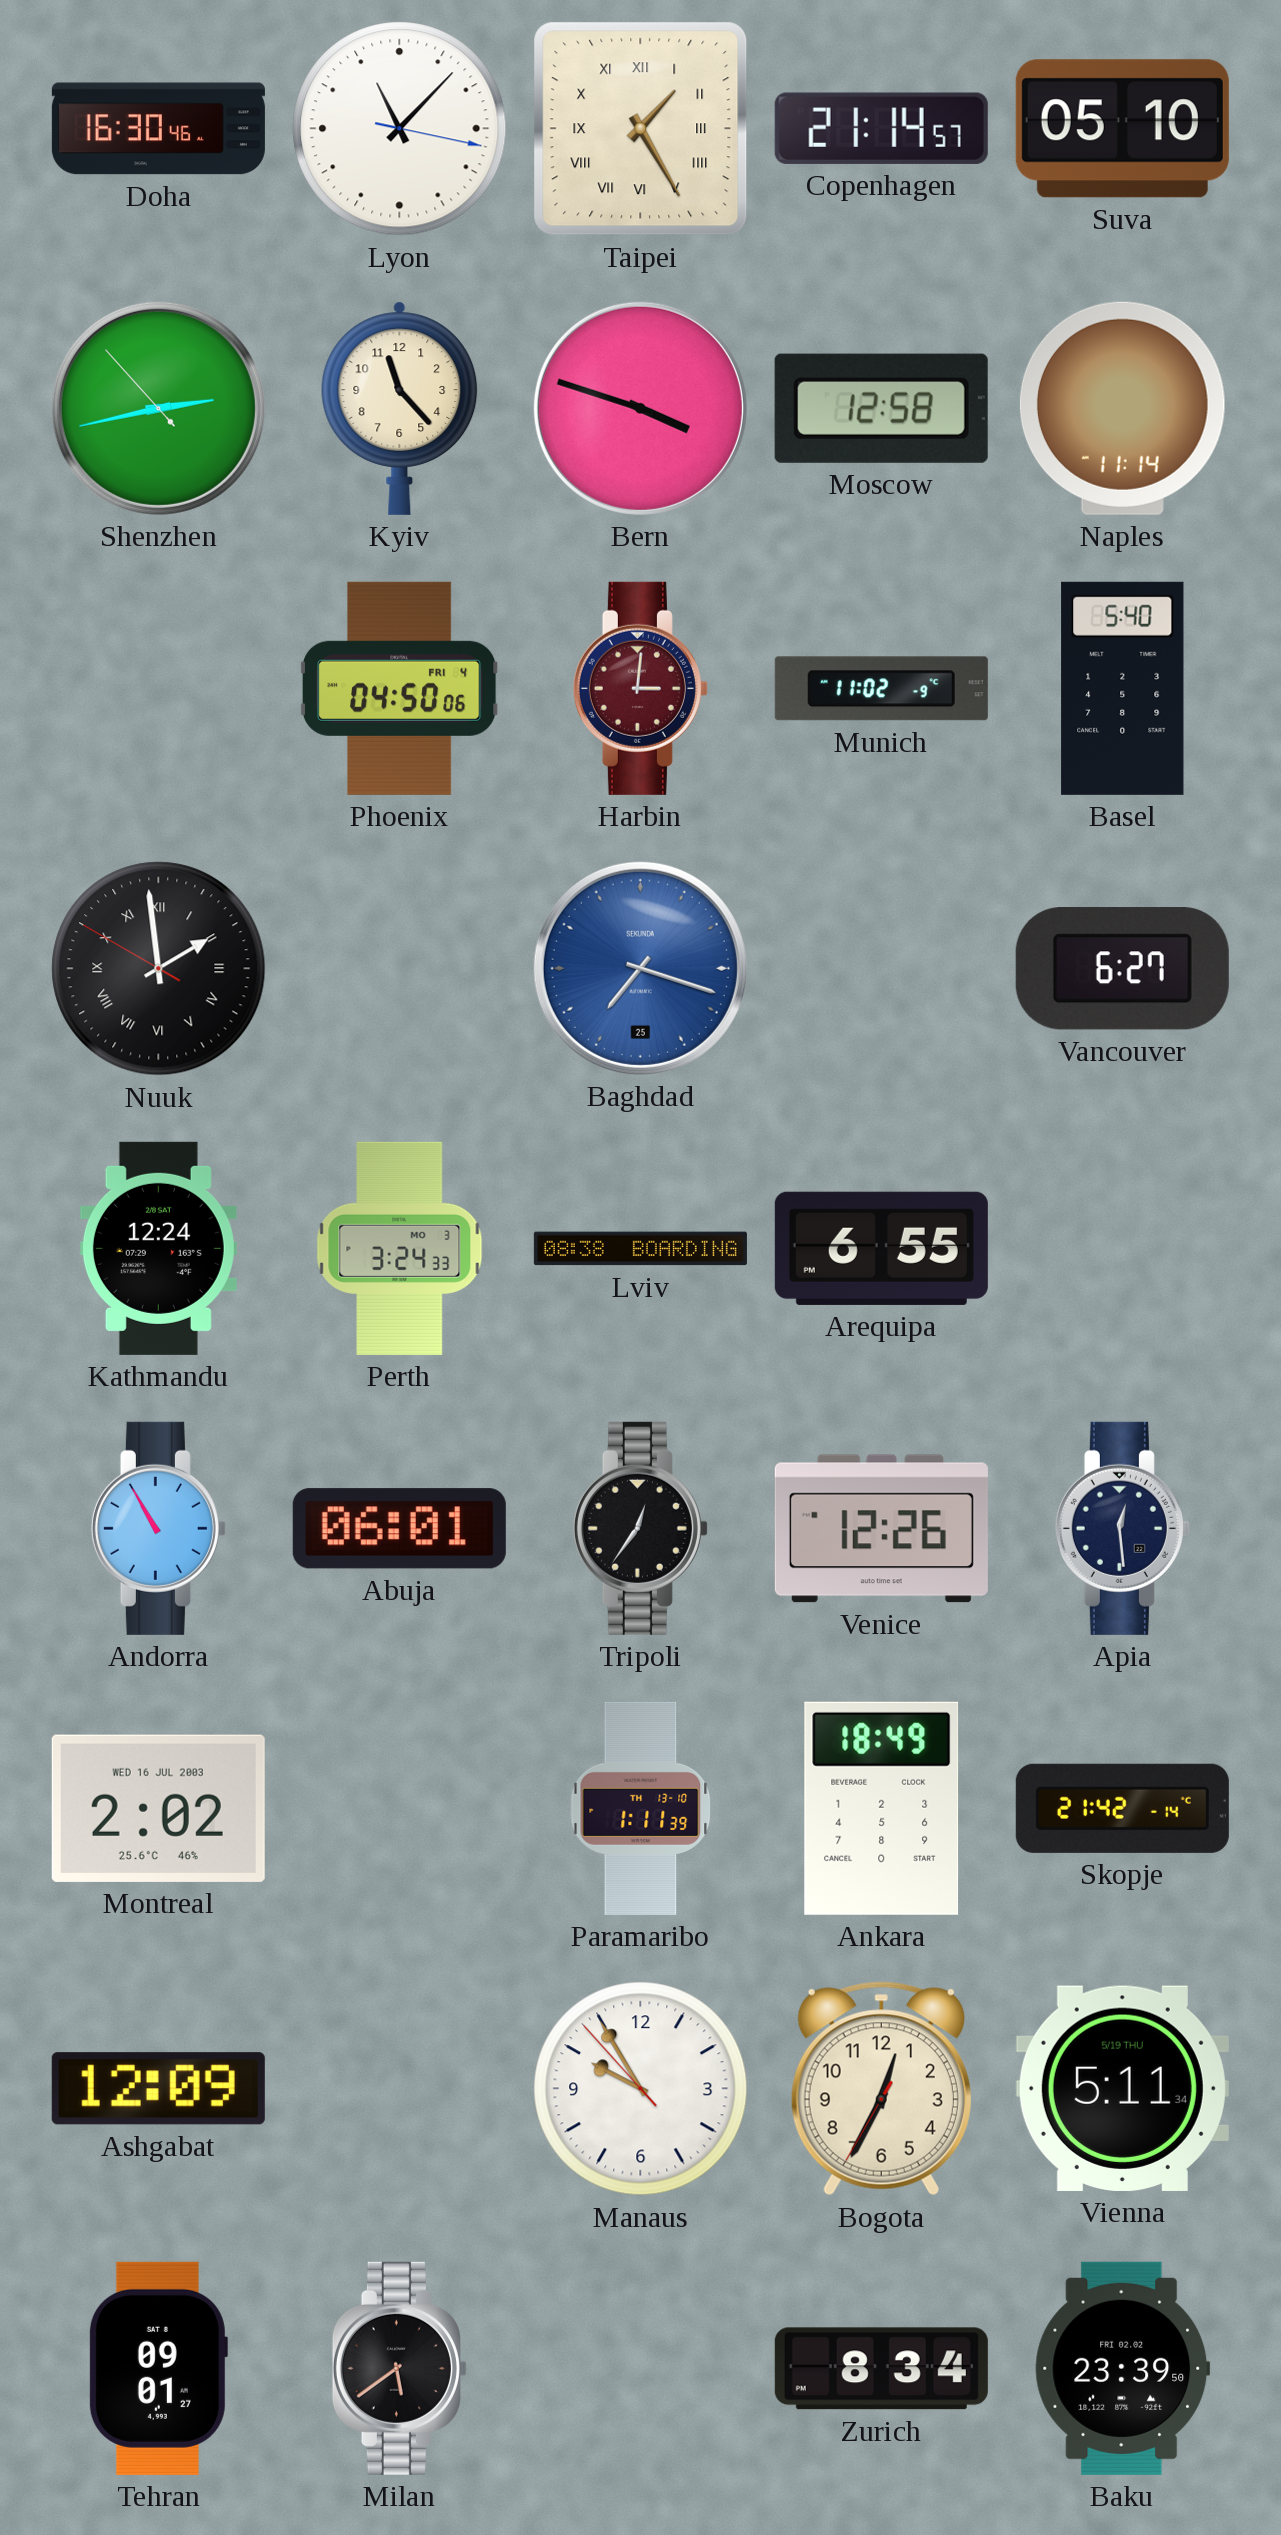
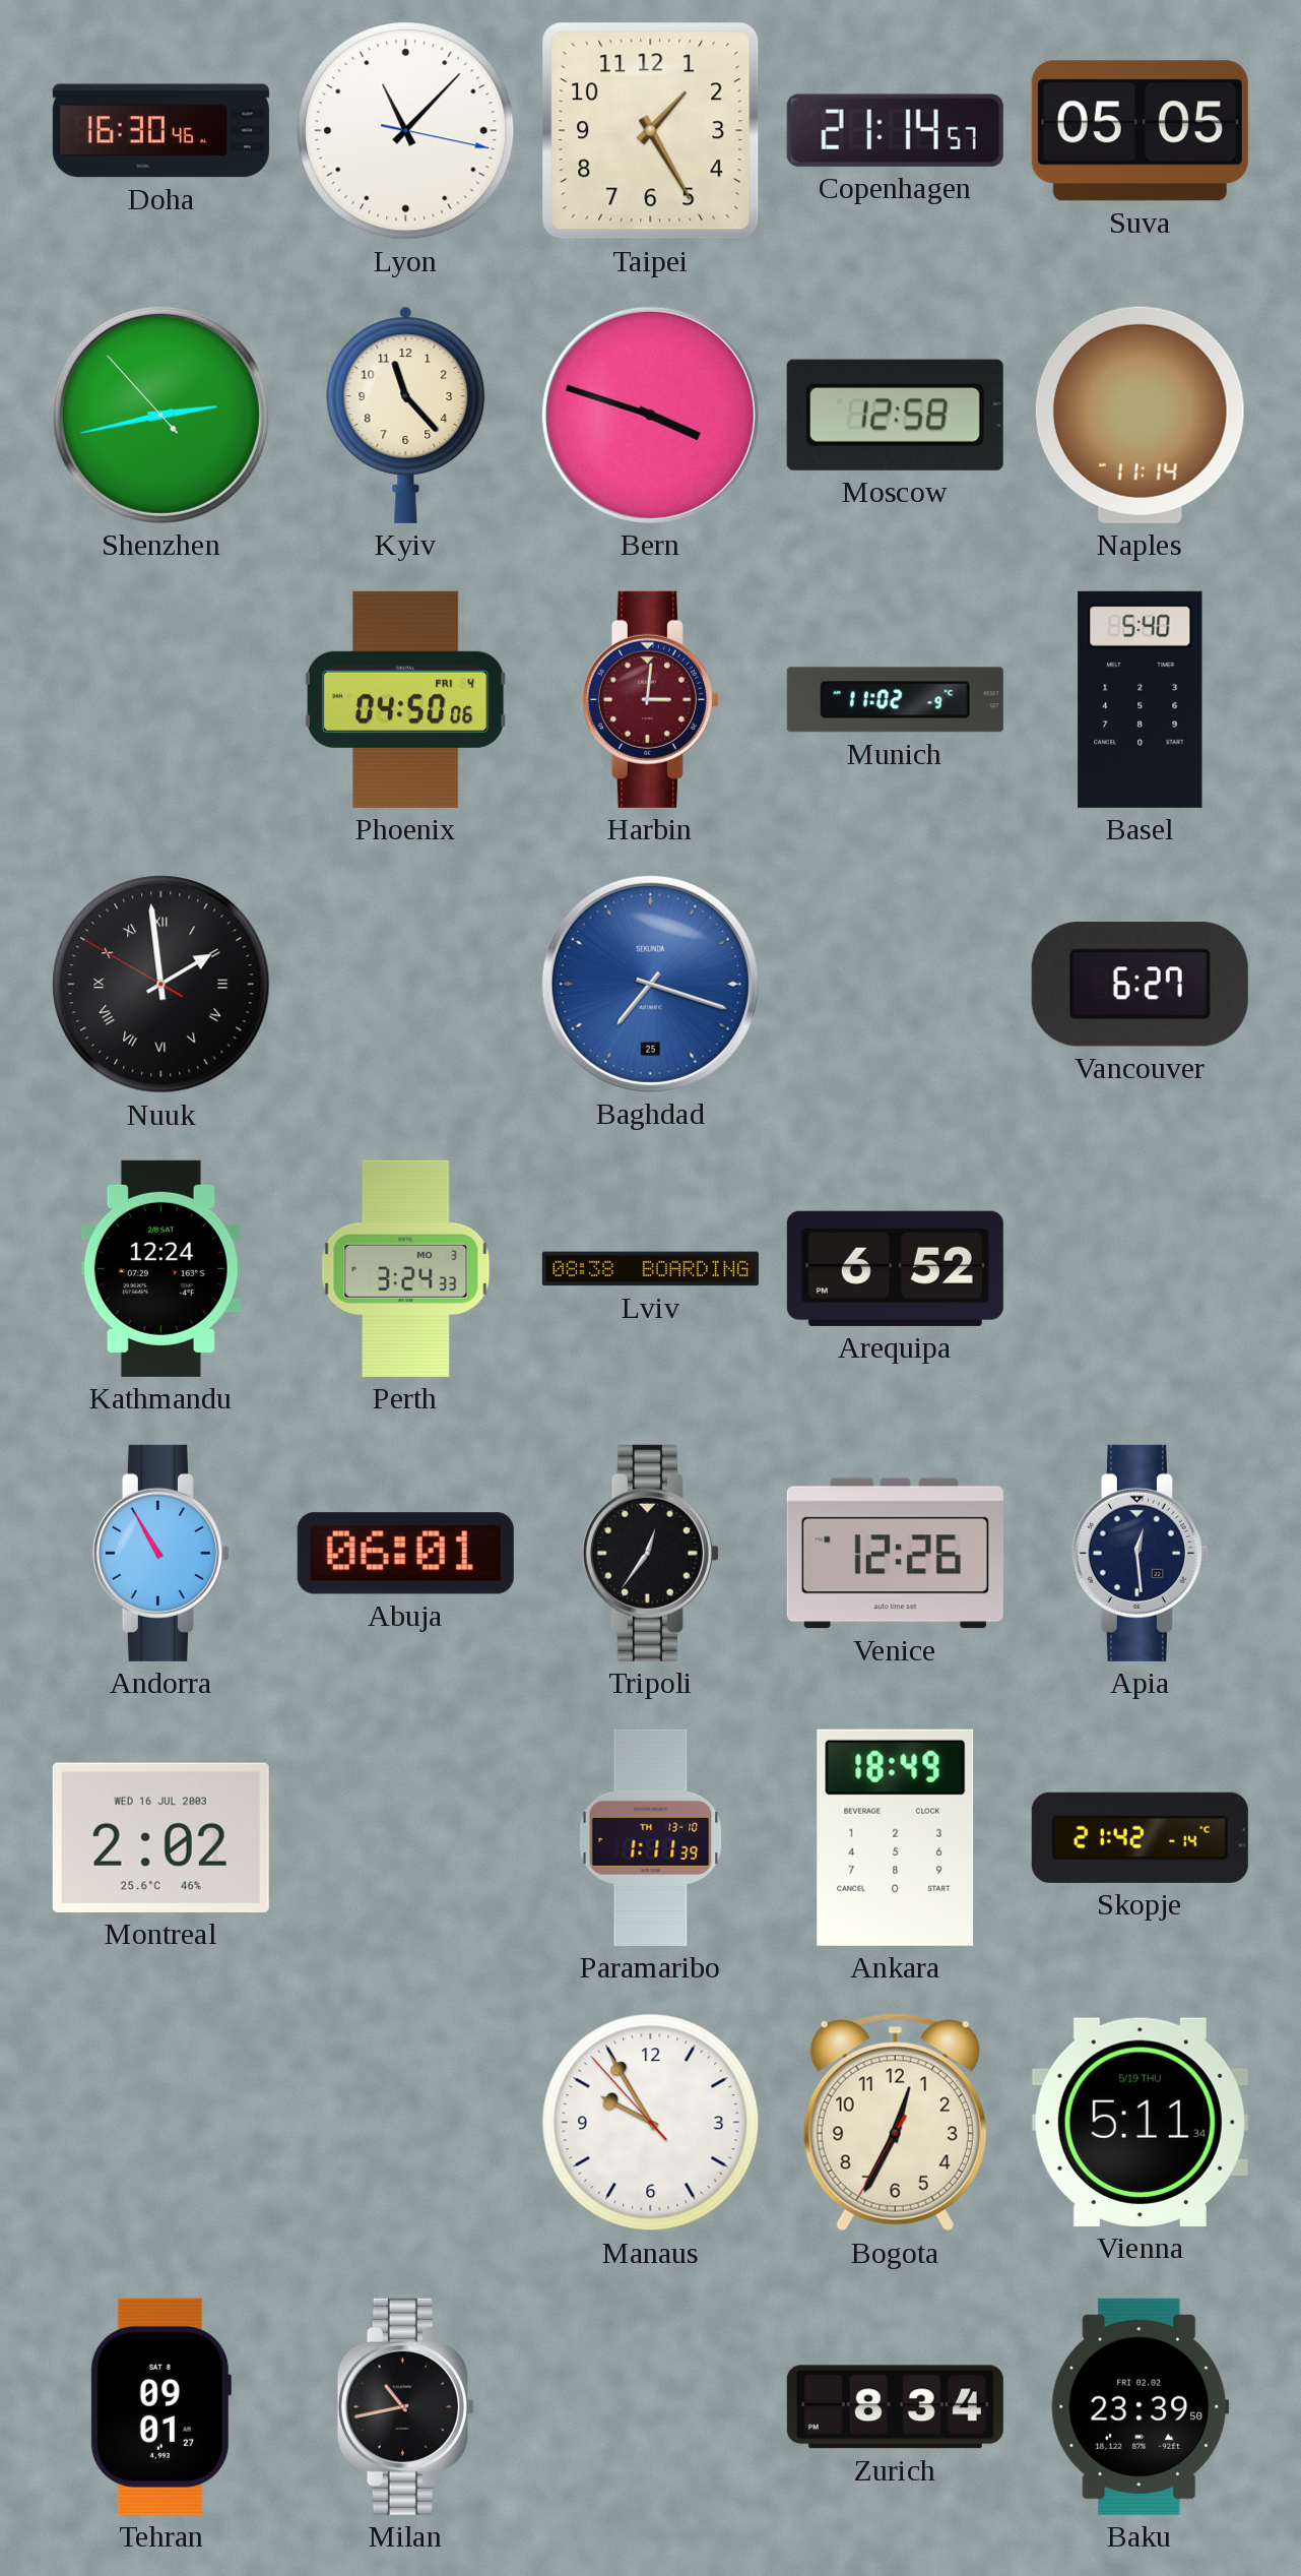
Taipei numerals: Roman -> Arabic
Suva: 05:10 -> 05:05
Arequipa: 6:55 -> 6:52
Ashgabat: 12:09 -> none
Milan: 5:39 -> 10:43
